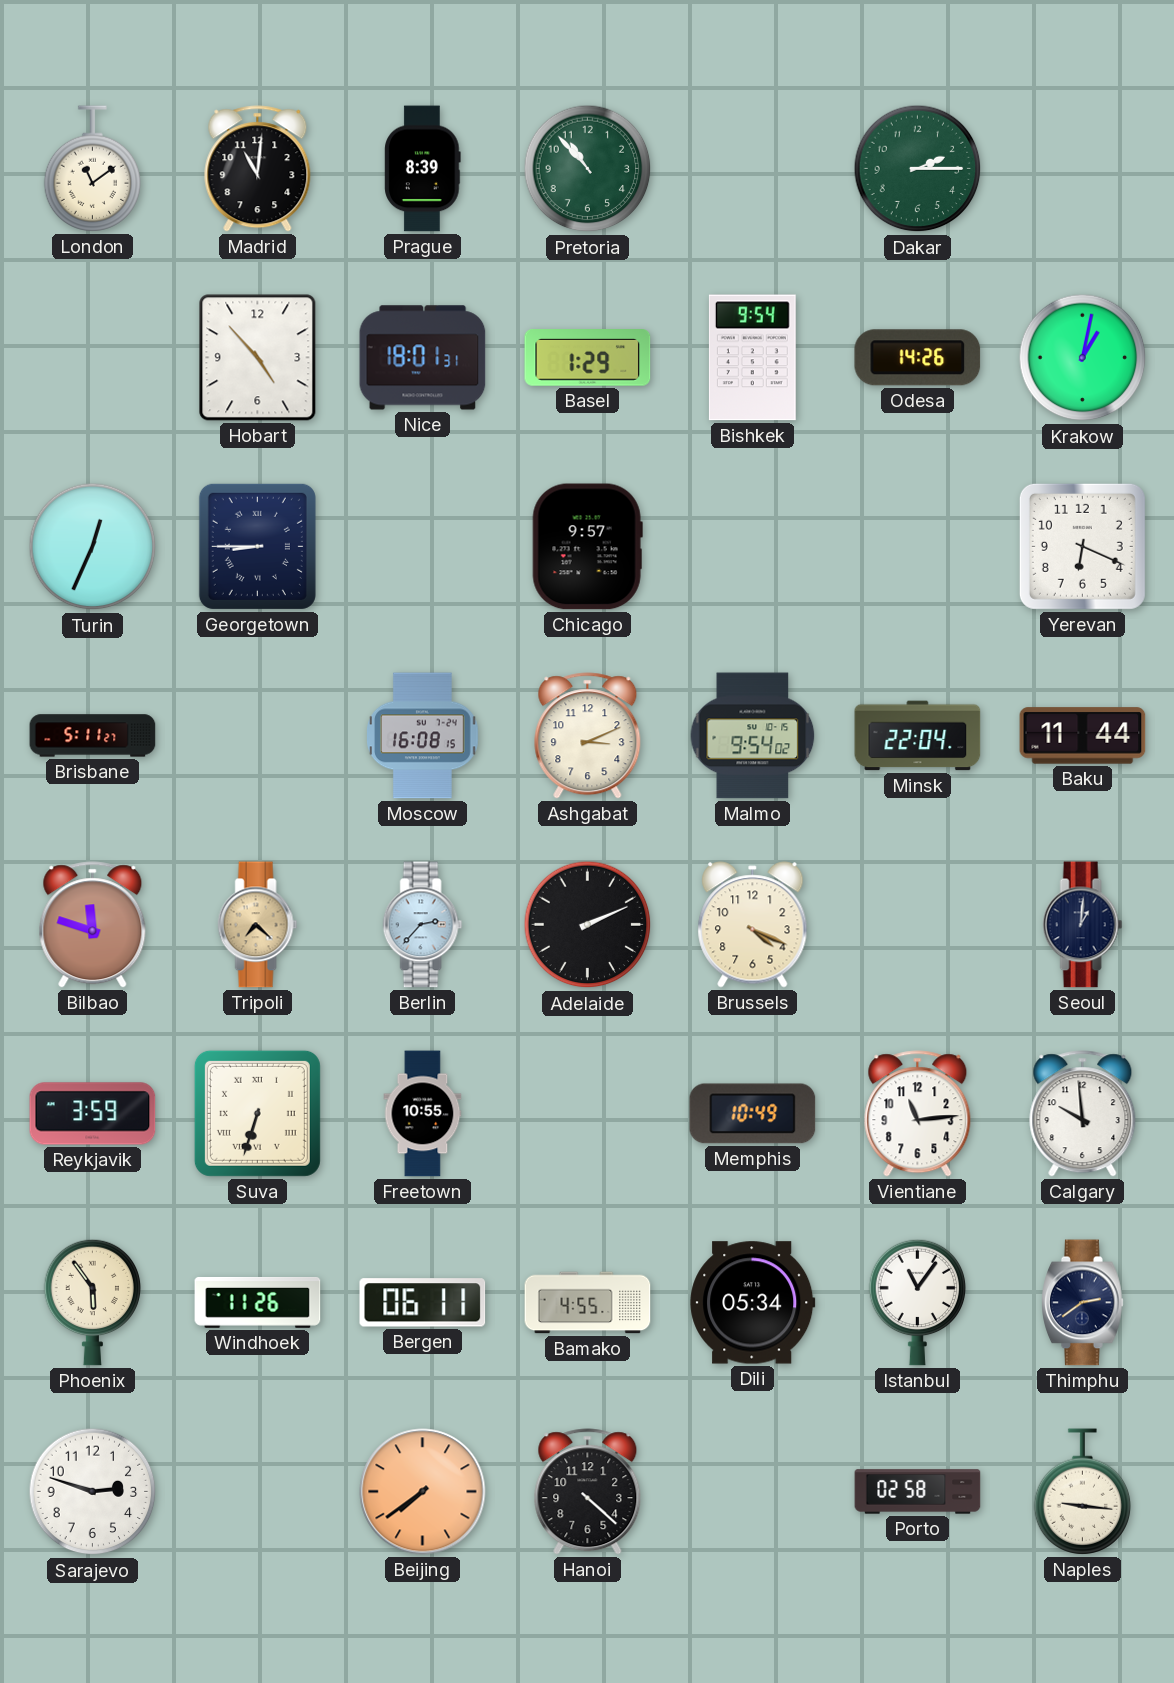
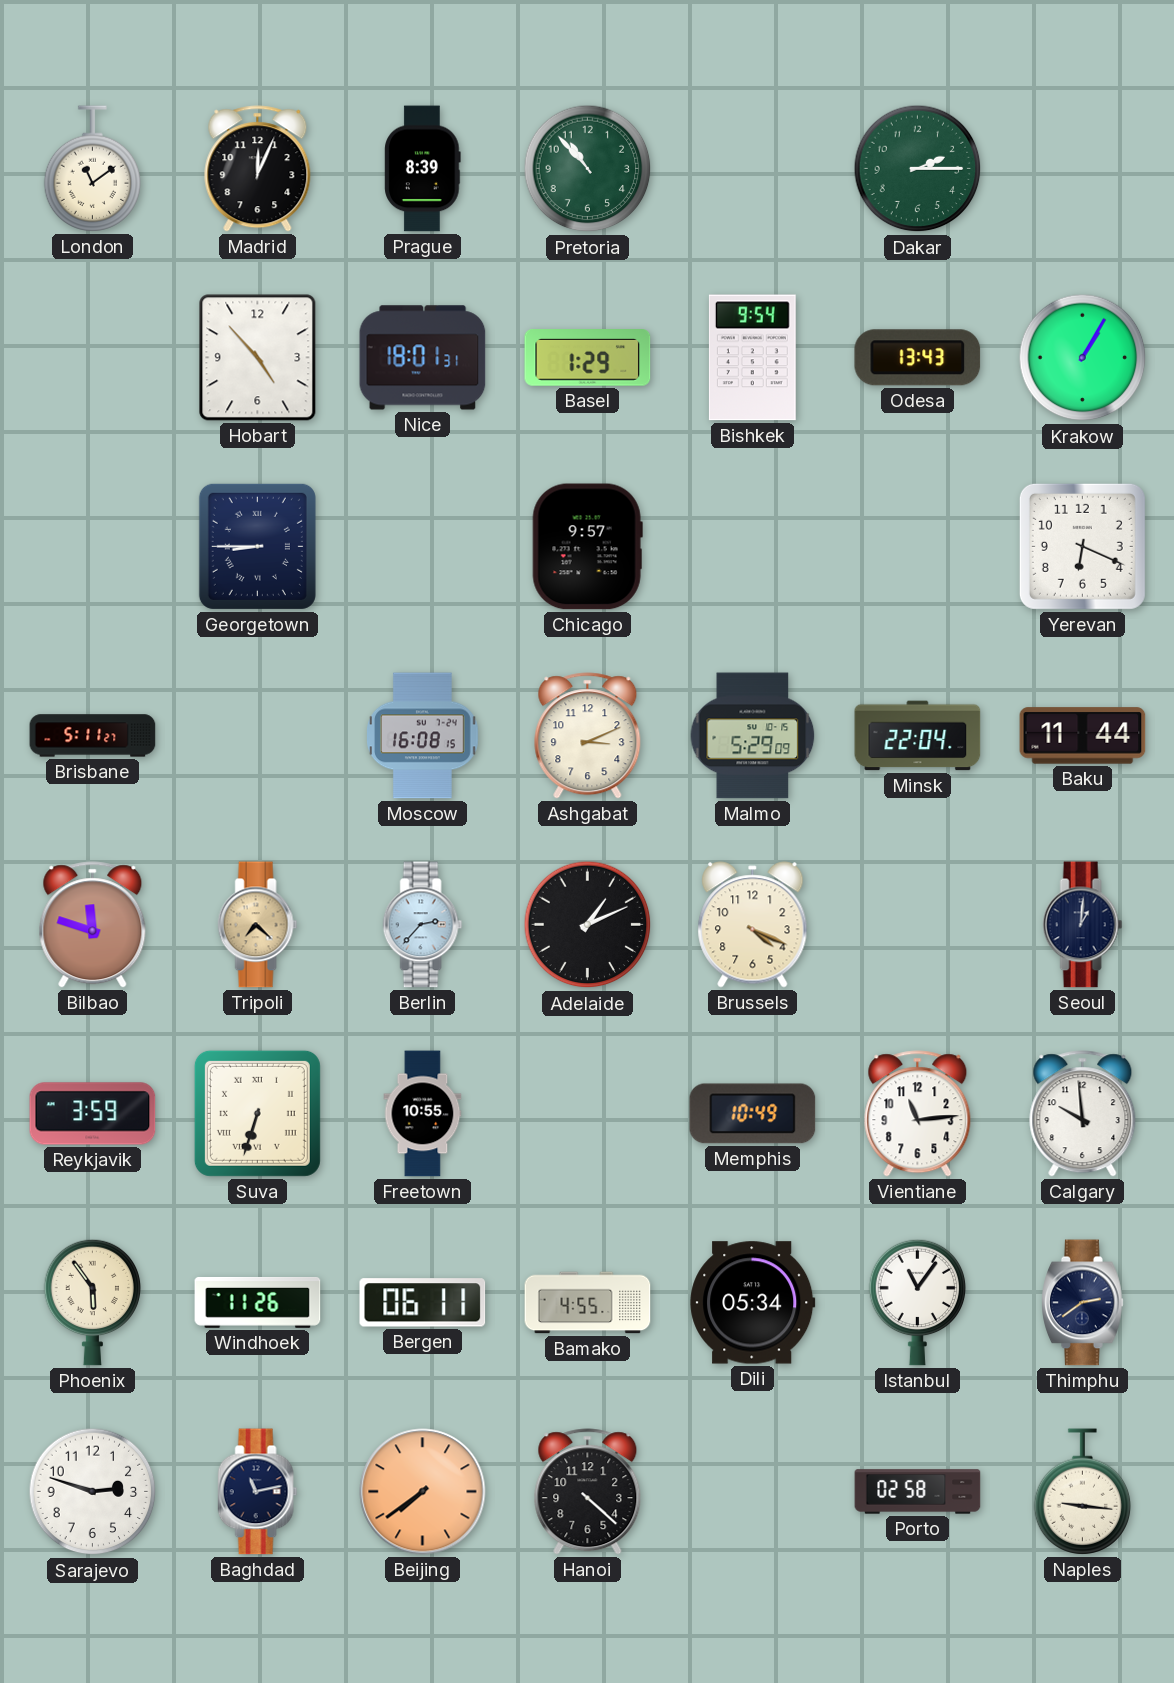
Madrid: 11:01 -> 12:04
Odesa: 14:26 -> 13:43
Krakow: 1:02 -> 1:05
Turin: 12:34 -> none
Malmo: 9:54 -> 5:29
Adelaide: 2:11 -> 1:11
Baghdad: none -> 11:13
